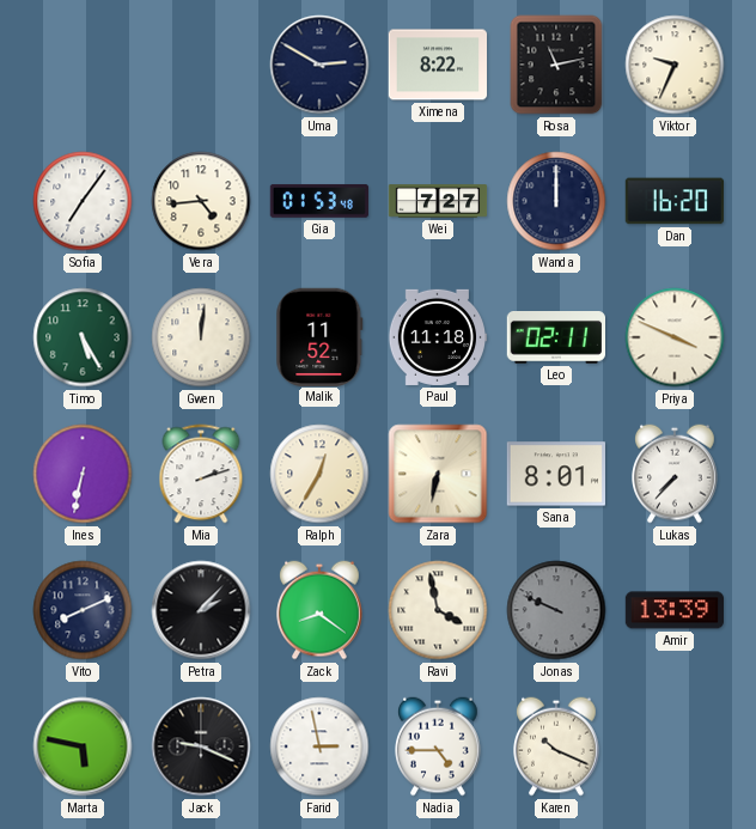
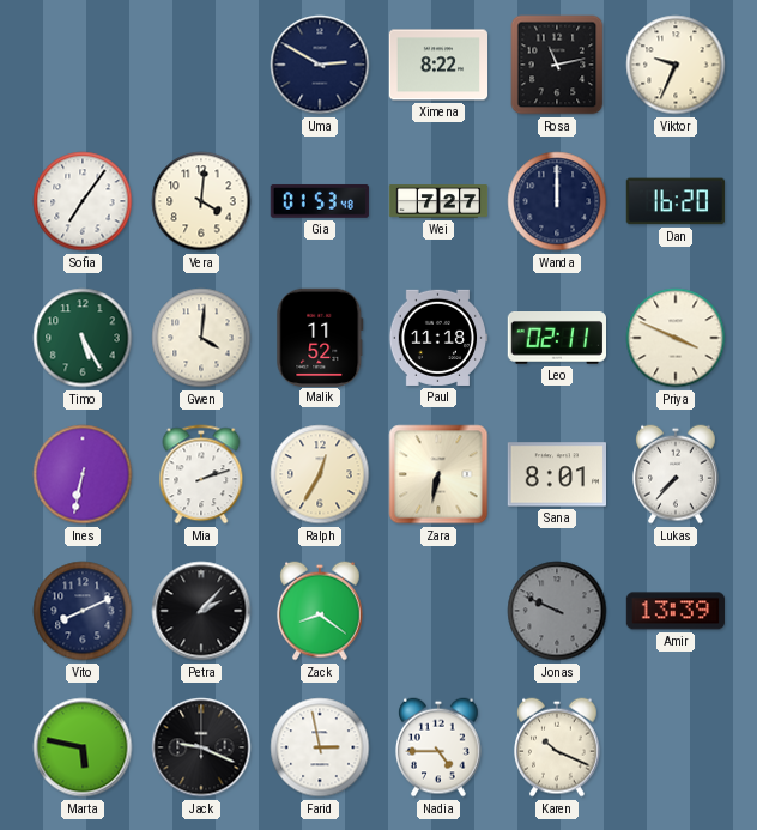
Vera: 4:44 -> 4:01
Gwen: 12:01 -> 4:01
Ravi: 3:58 -> none
